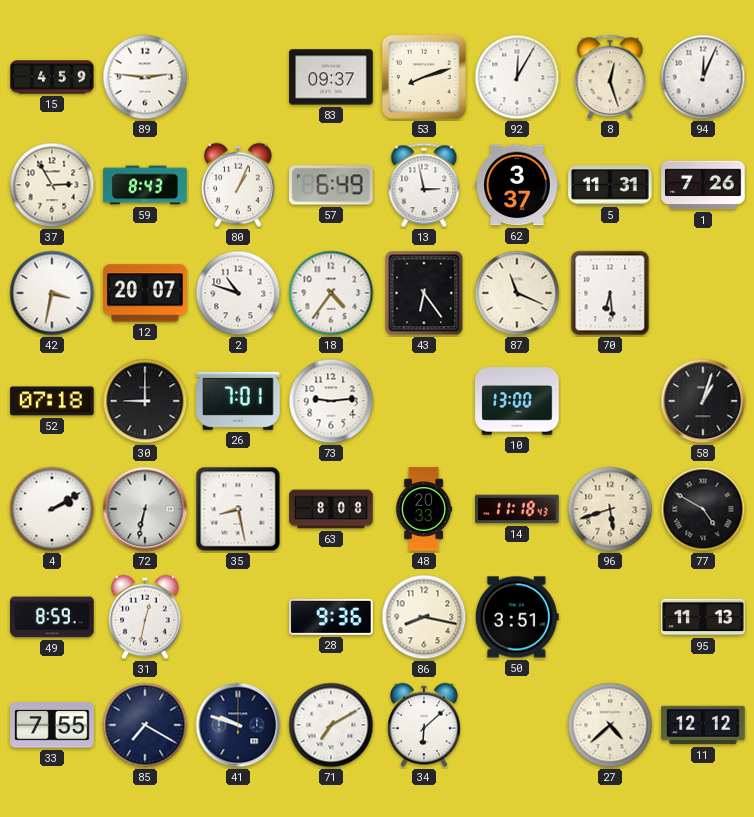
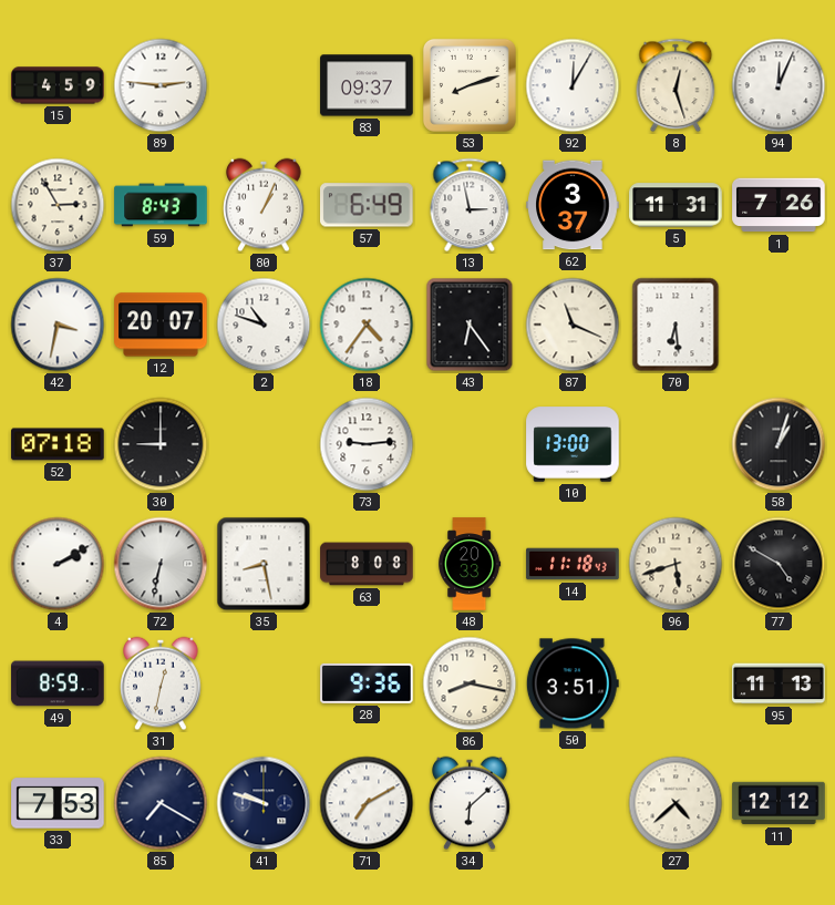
26: 7:01 -> none
33: 7:55 -> 7:53
